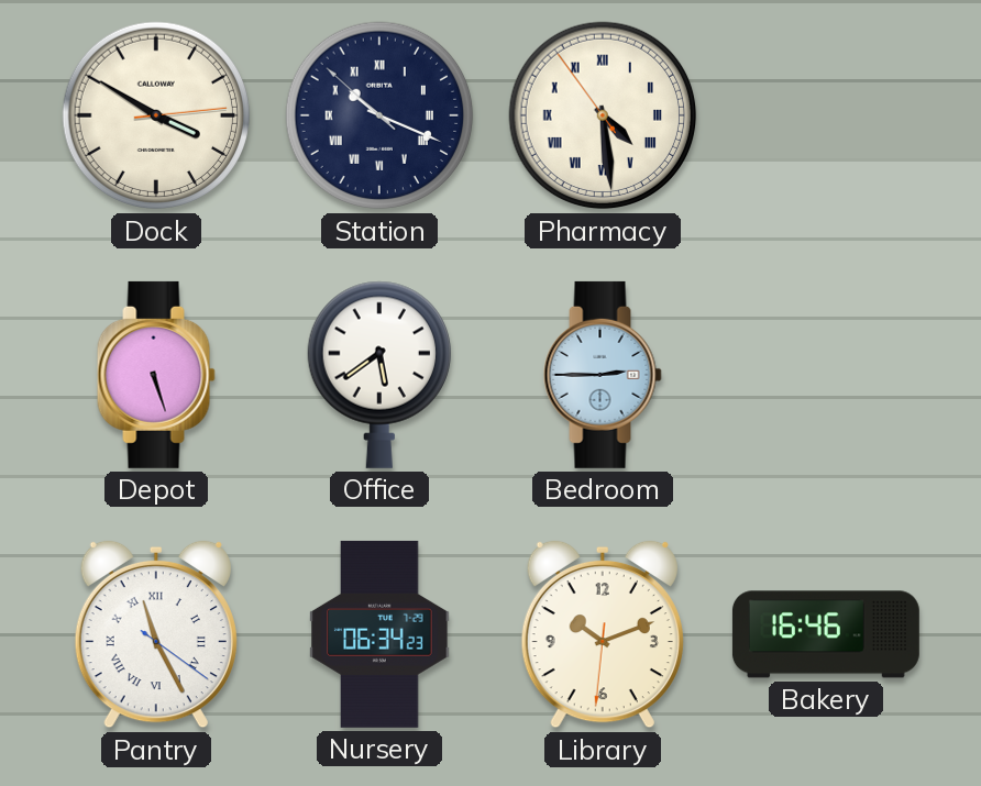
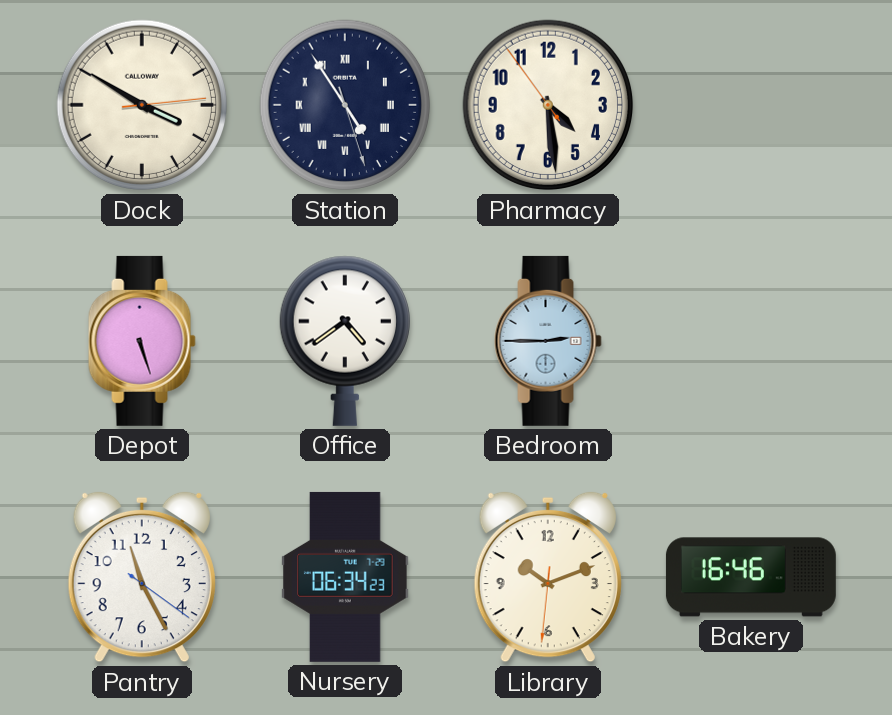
Station: 10:18 -> 4:54
Pharmacy numerals: Roman -> Arabic
Office: 5:39 -> 4:39
Pantry numerals: Roman -> Arabic
